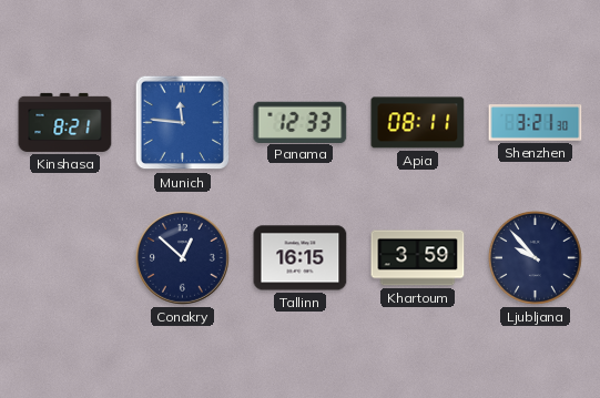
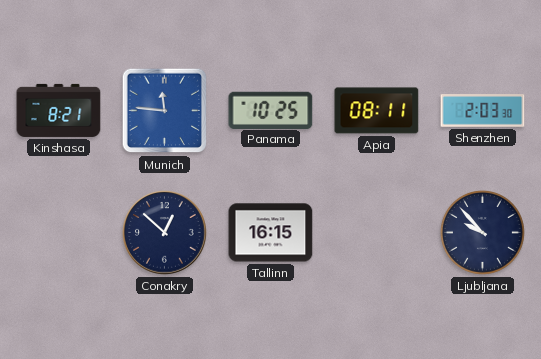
Panama: 12:33 -> 10:25
Shenzhen: 3:21 -> 2:03
Khartoum: 3:59 -> none
